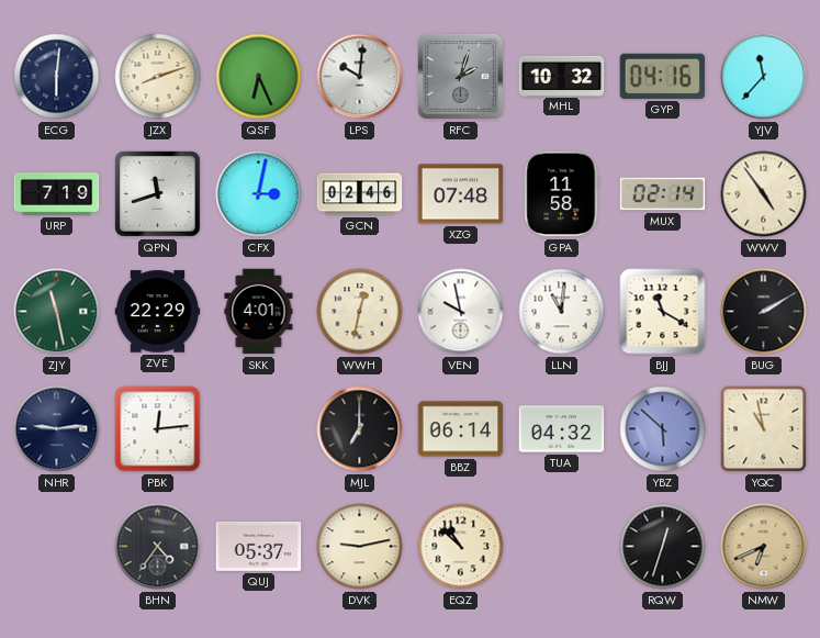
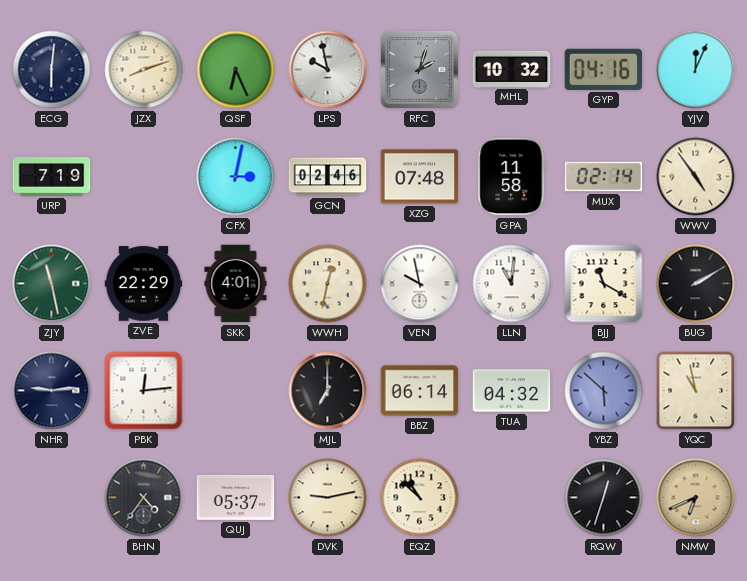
LPS: 10:01 -> 9:58
YJV: 11:37 -> 12:04
QPN: 11:42 -> none
